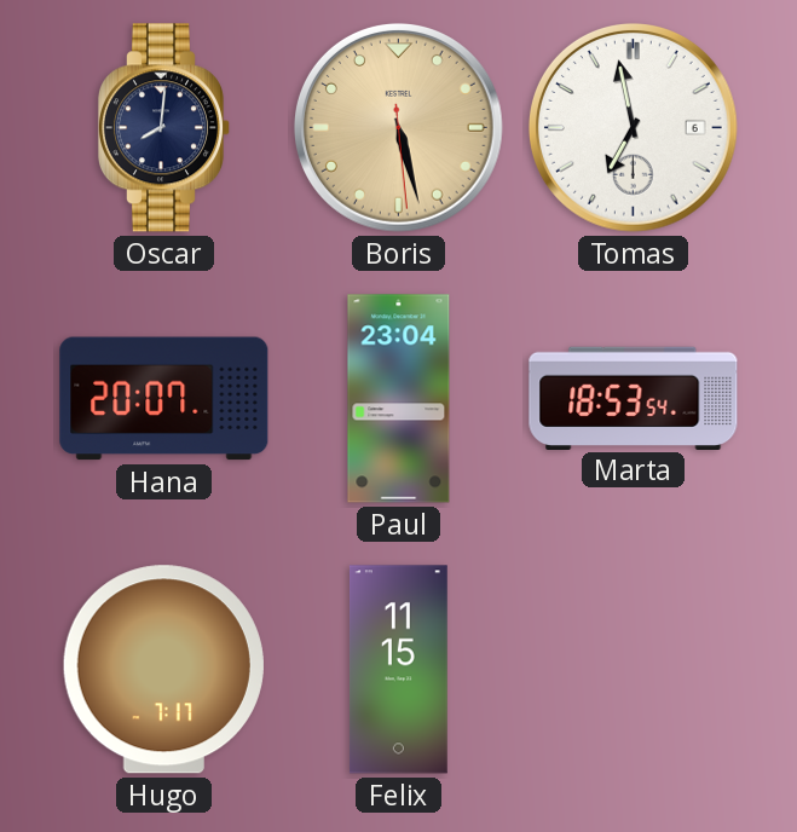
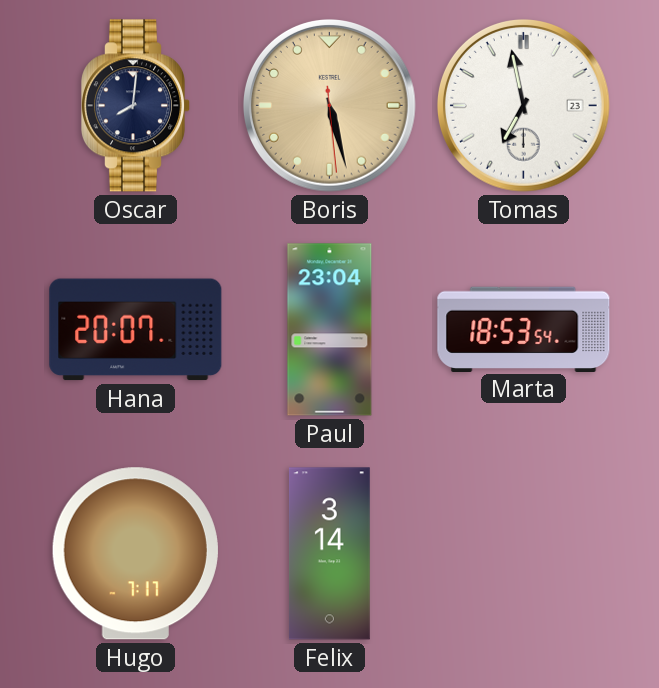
Tomas date: 6 -> 23
Felix: 11:15 -> 3:14
